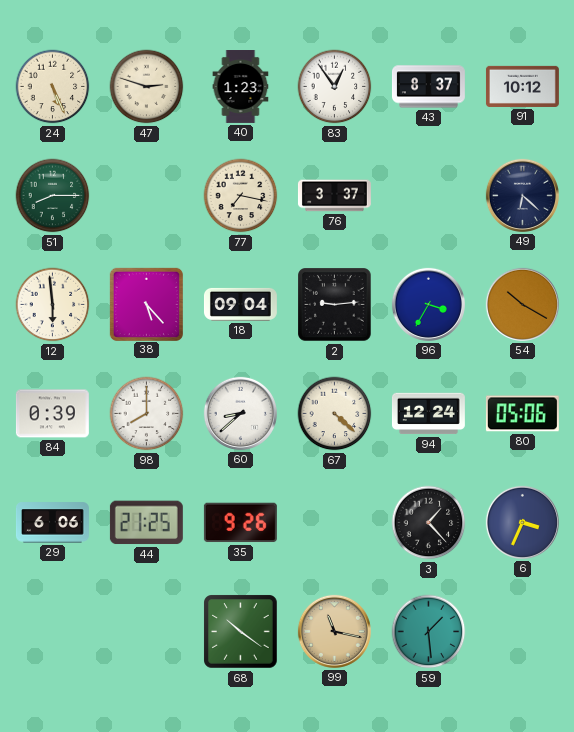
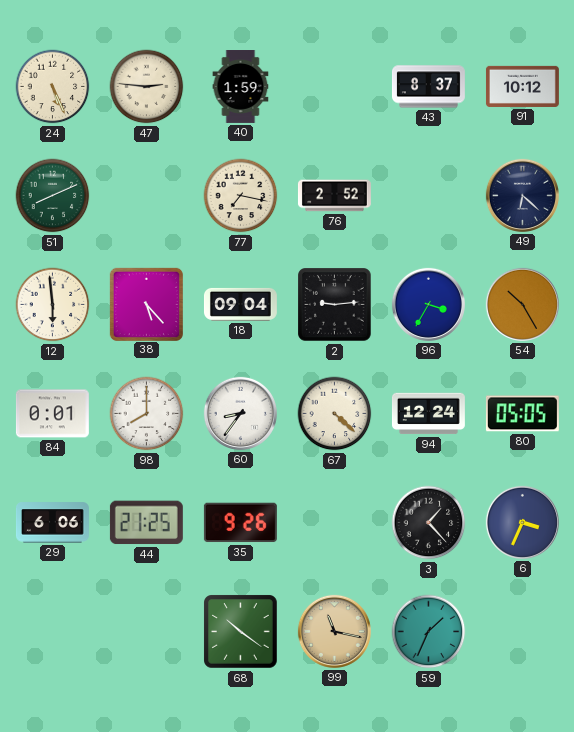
47: 2:48 -> 2:46
40: 1:23 -> 1:59
83: 12:54 -> none
51: 8:15 -> 8:11
76: 3:37 -> 2:52
54: 10:20 -> 10:25
84: 0:39 -> 0:01
60: 8:38 -> 8:36
80: 05:06 -> 05:05
59: 1:29 -> 1:34
